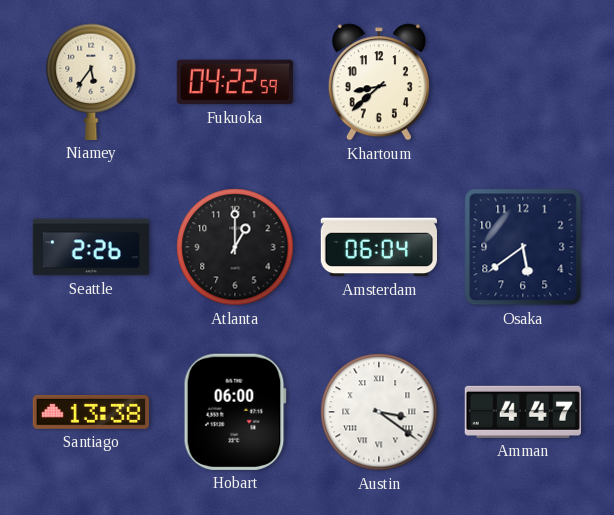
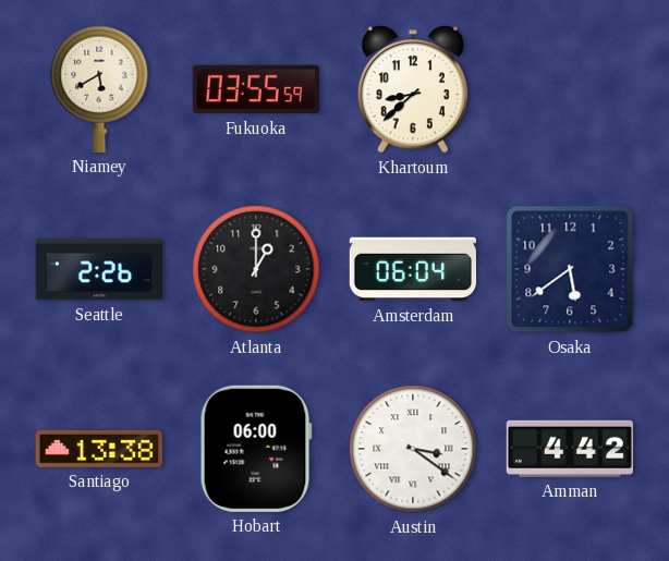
Niamey: 5:36 -> 5:40
Fukuoka: 04:22 -> 03:55
Amman: 4:47 -> 4:42
